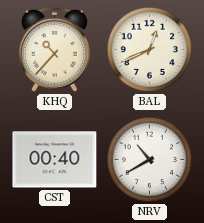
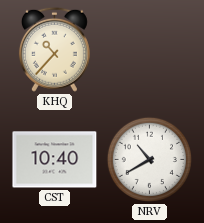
BAL: 12:41 -> none
CST: 00:40 -> 10:40
